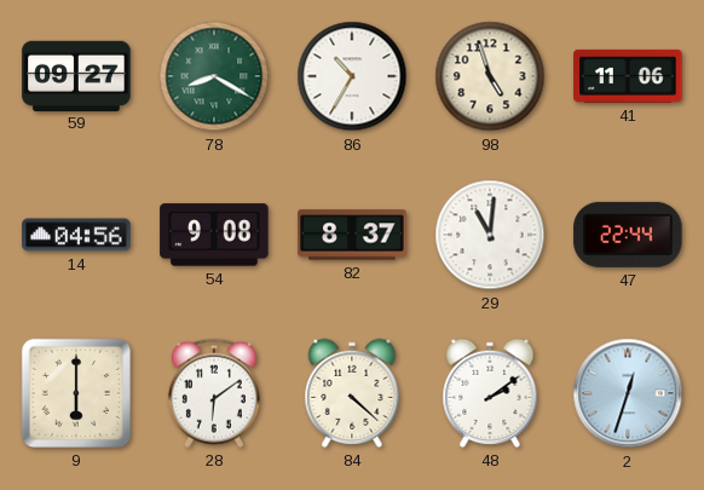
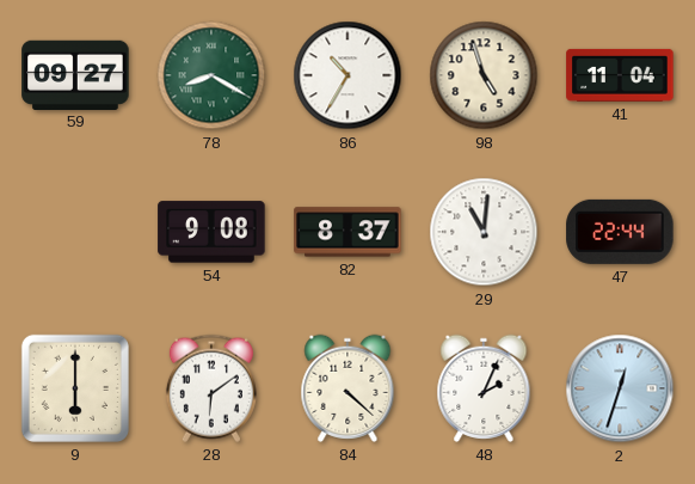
41: 11:06 -> 11:04
14: 04:56 -> none
48: 2:09 -> 2:04
